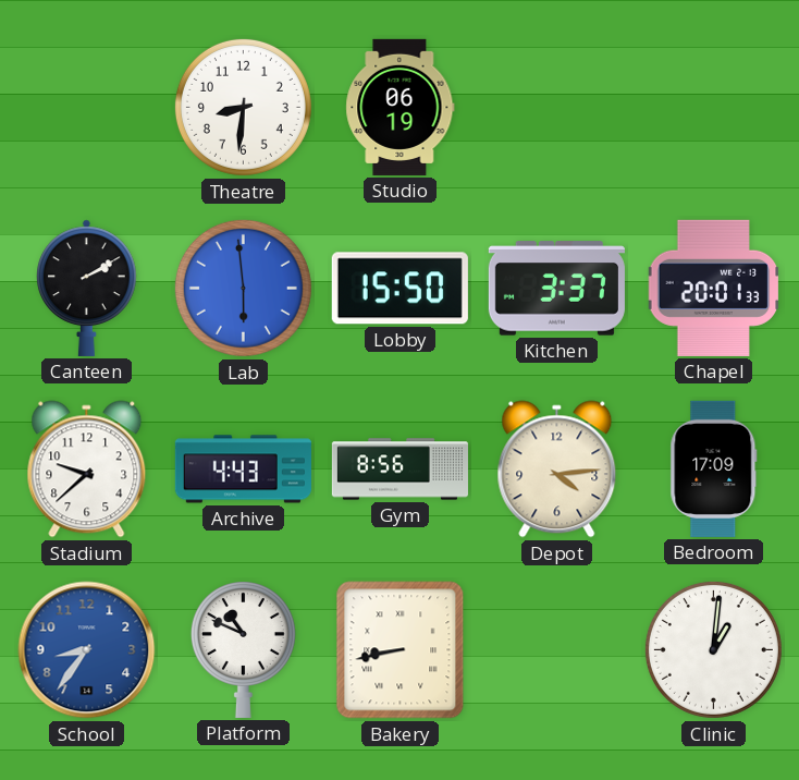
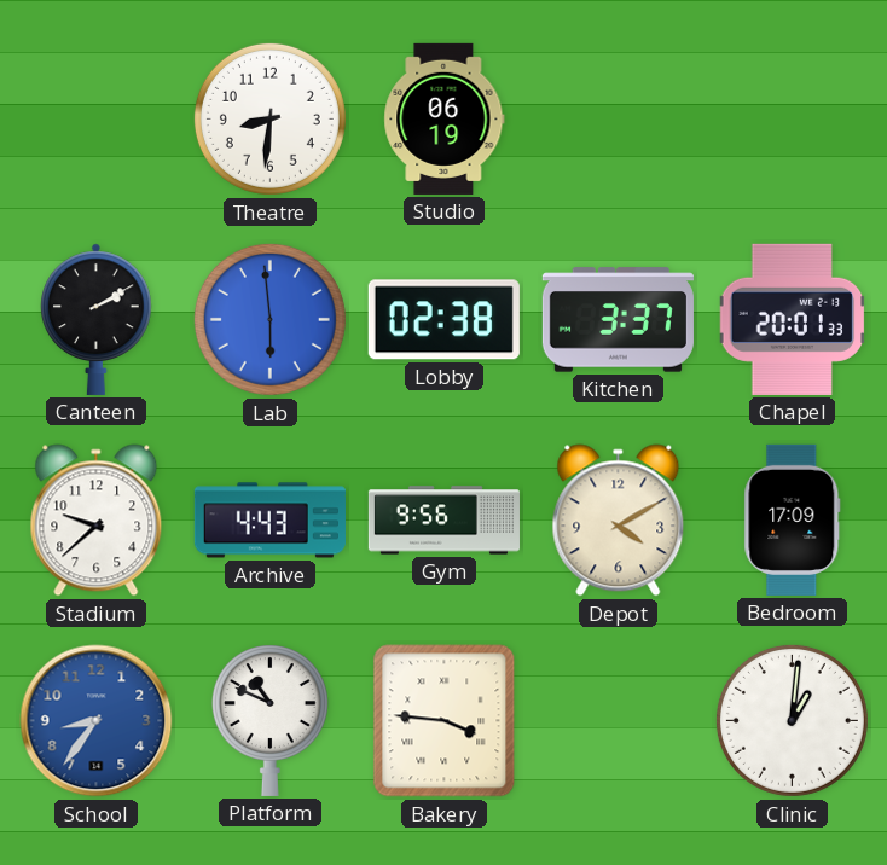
Lobby: 15:50 -> 02:38
Gym: 8:56 -> 9:56
Depot: 4:14 -> 4:10
Bakery: 8:43 -> 3:46
